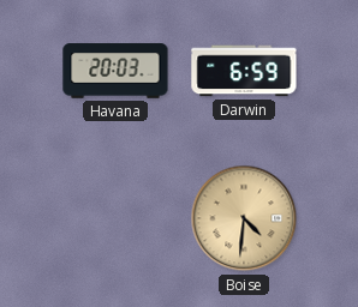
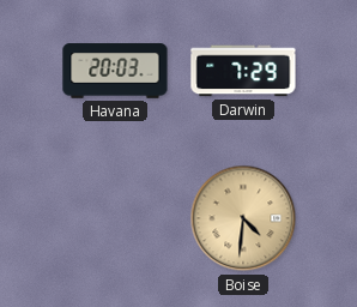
Darwin: 6:59 -> 7:29
